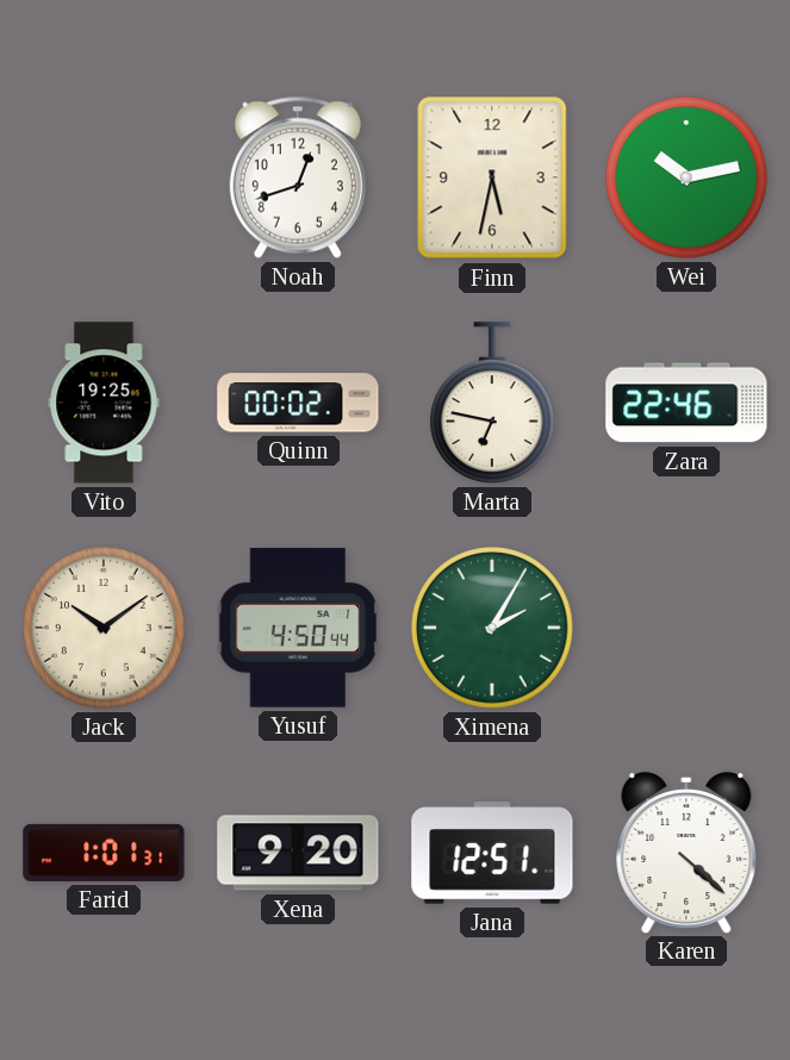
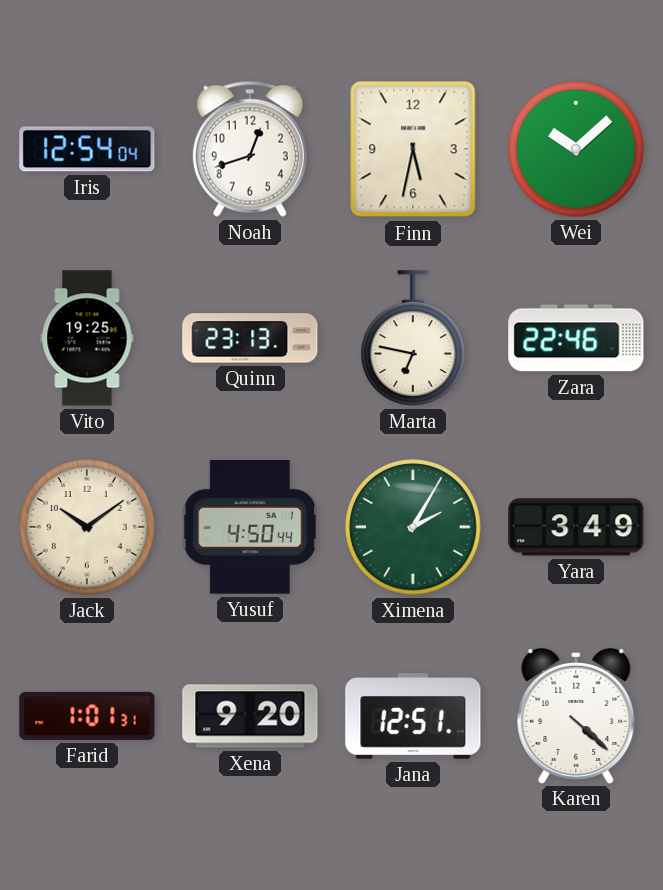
Iris: none -> 12:54
Wei: 10:13 -> 10:08
Quinn: 00:02 -> 23:13
Yara: none -> 3:49
